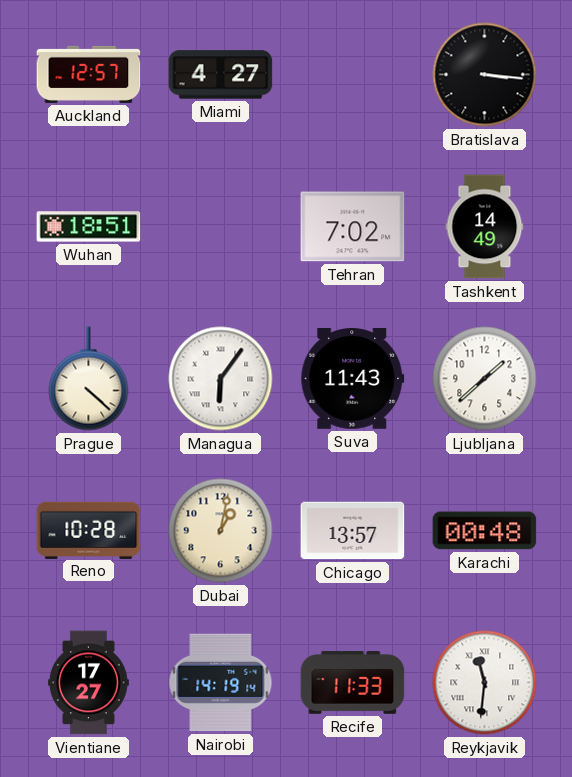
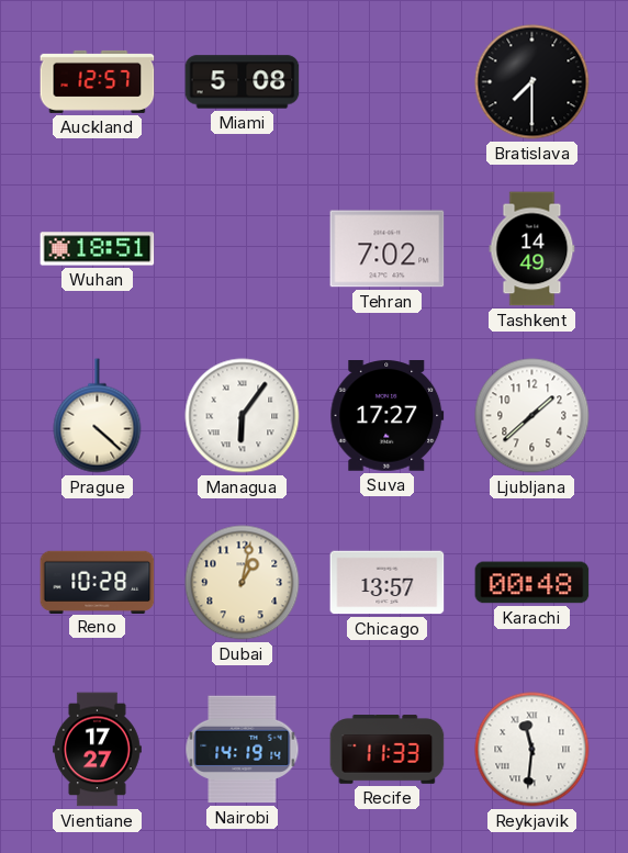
Miami: 4:27 -> 5:08
Bratislava: 3:16 -> 7:30
Suva: 11:43 -> 17:27
